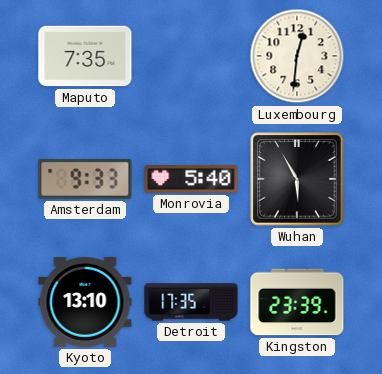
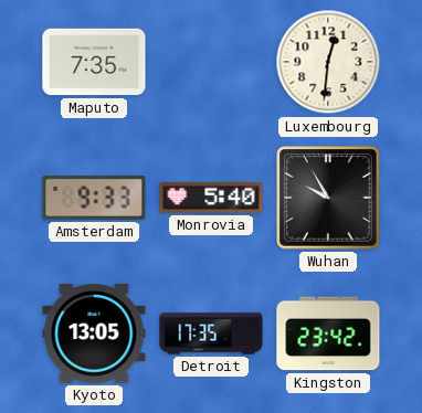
Wuhan: 5:55 -> 9:55
Kyoto: 13:10 -> 13:05
Kingston: 23:39 -> 23:42
